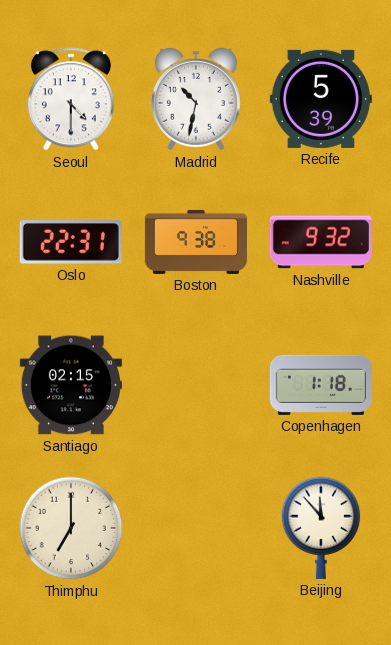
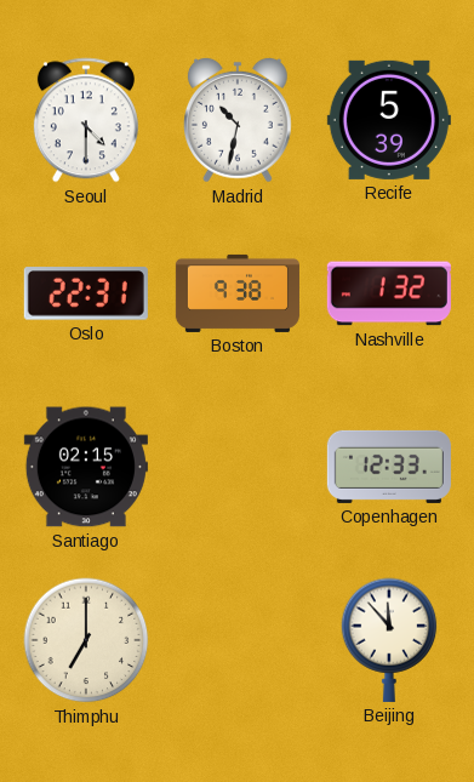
Nashville: 9:32 -> 1:32
Copenhagen: 1:18 -> 12:33
